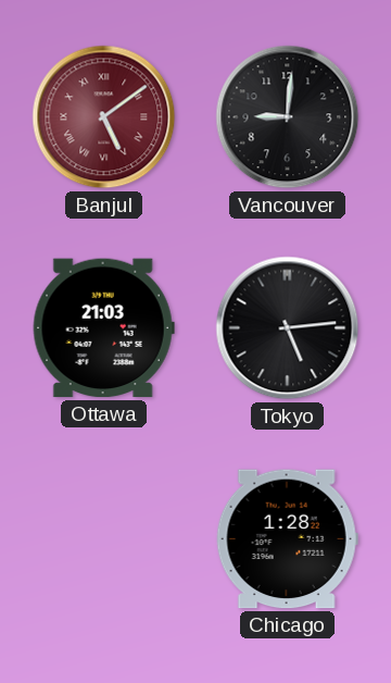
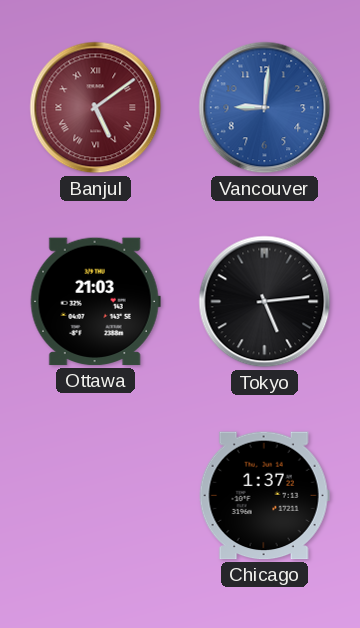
Vancouver dial: black -> blue
Chicago: 1:28 -> 1:37
